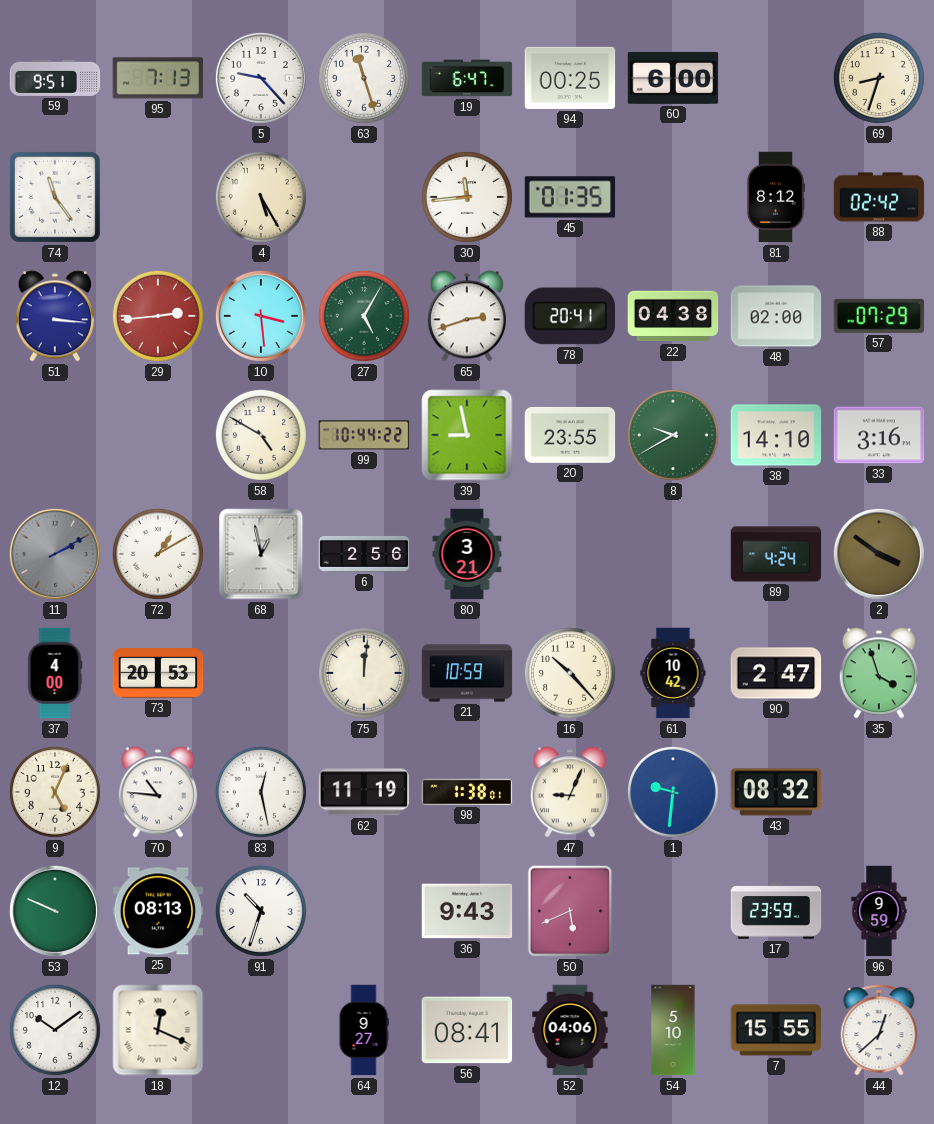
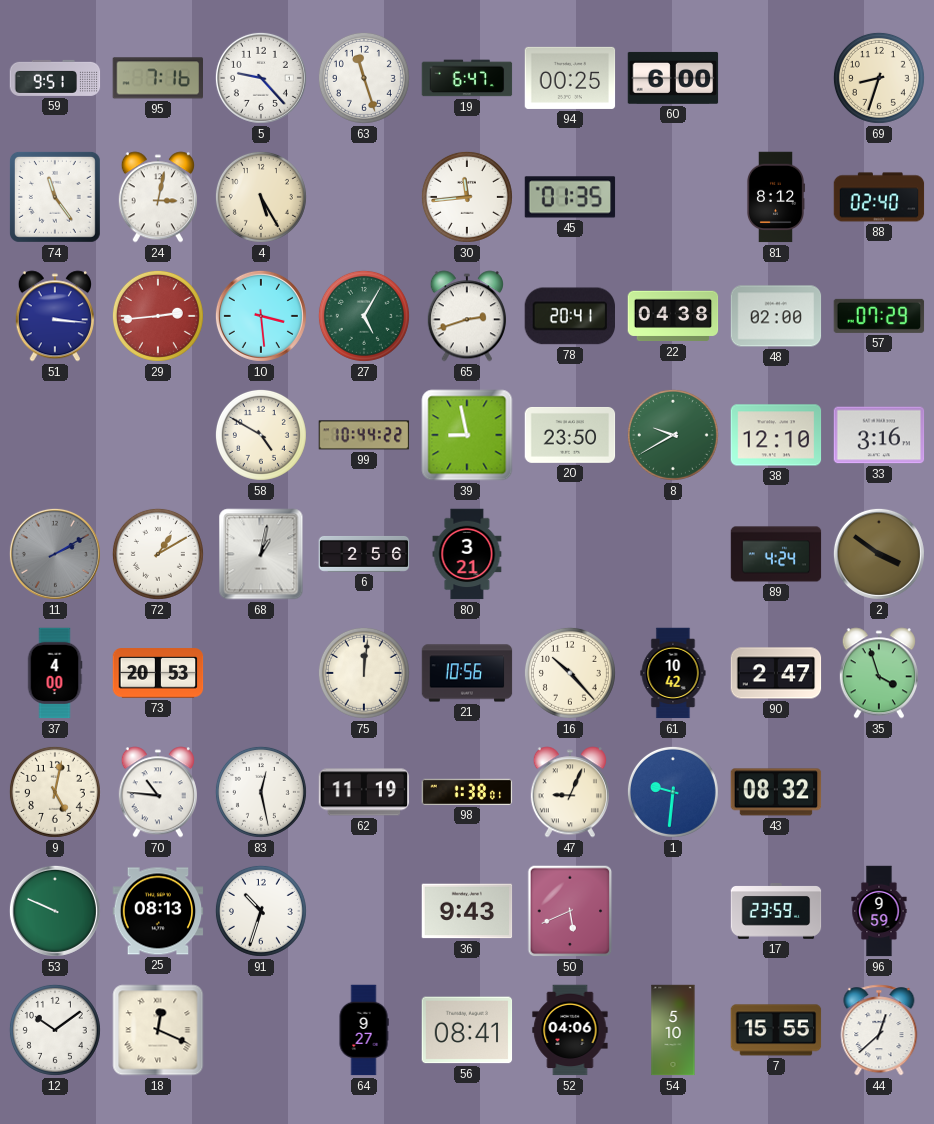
95: 7:13 -> 7:16
24: none -> 3:02
88: 02:42 -> 02:40
20: 23:55 -> 23:50
38: 14:10 -> 12:10
68: 12:58 -> 1:02
21: 10:59 -> 10:56
9: 5:04 -> 5:02
